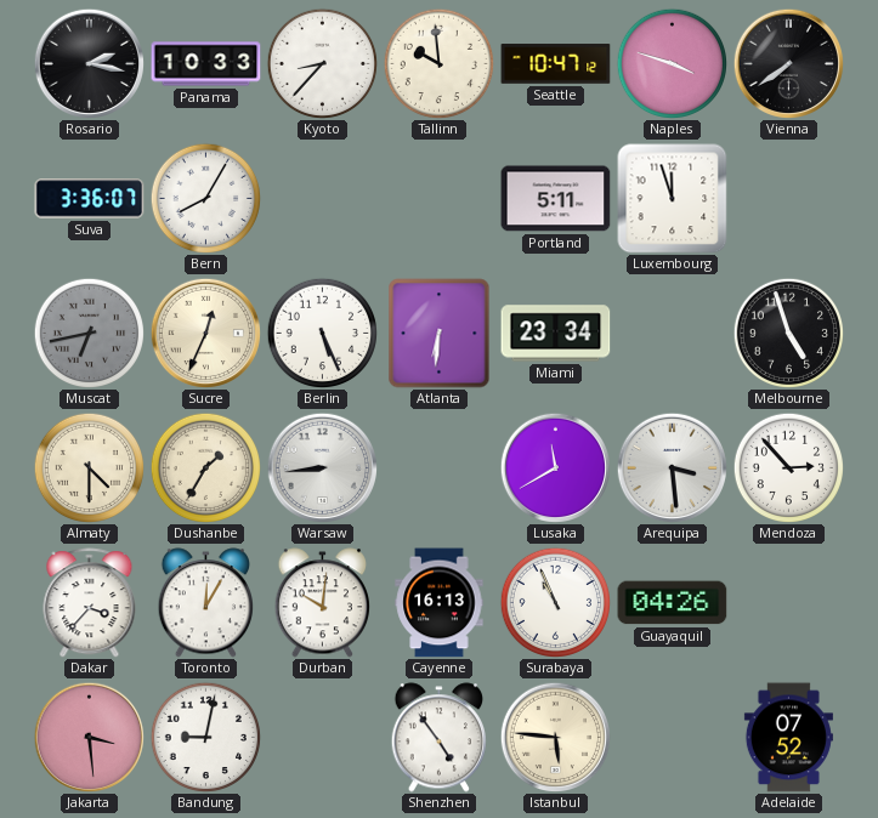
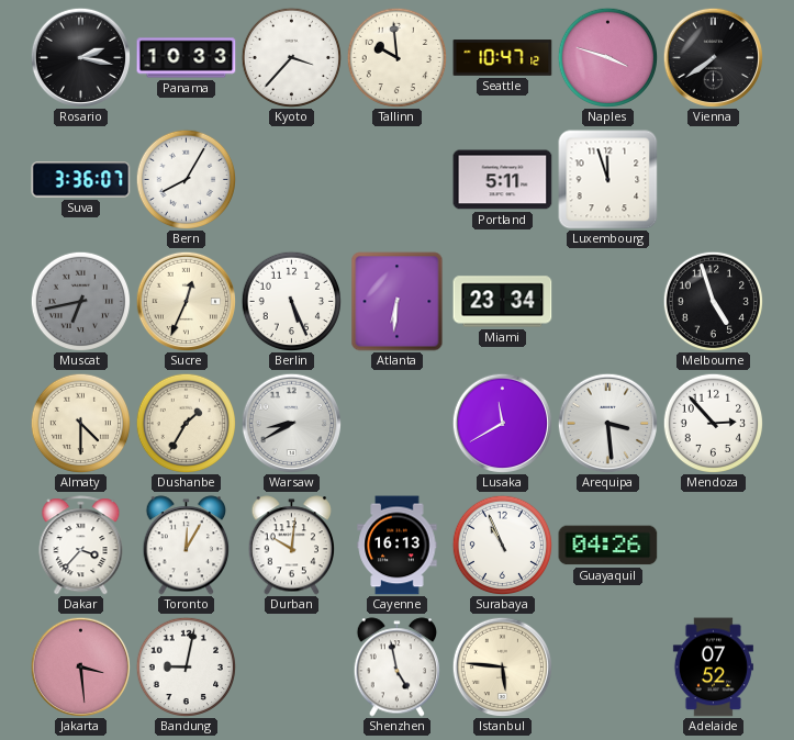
Kyoto: 8:37 -> 3:37
Warsaw: 8:44 -> 8:40
Shenzhen: 4:54 -> 4:58
